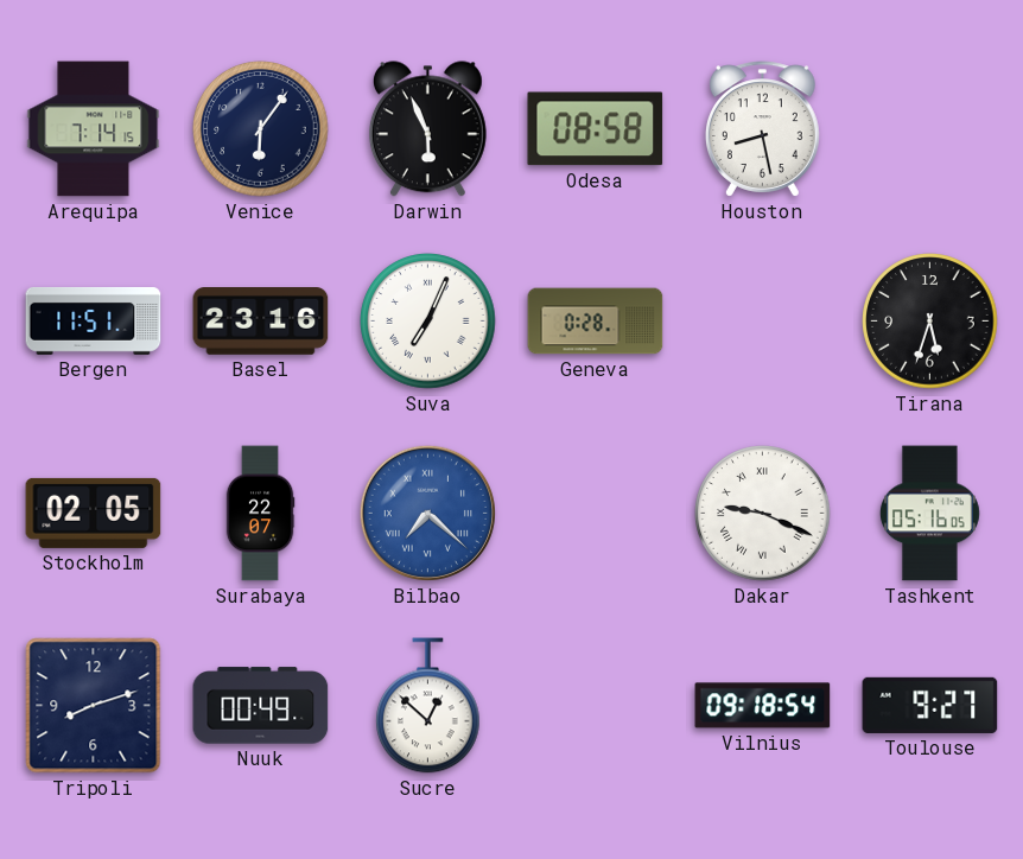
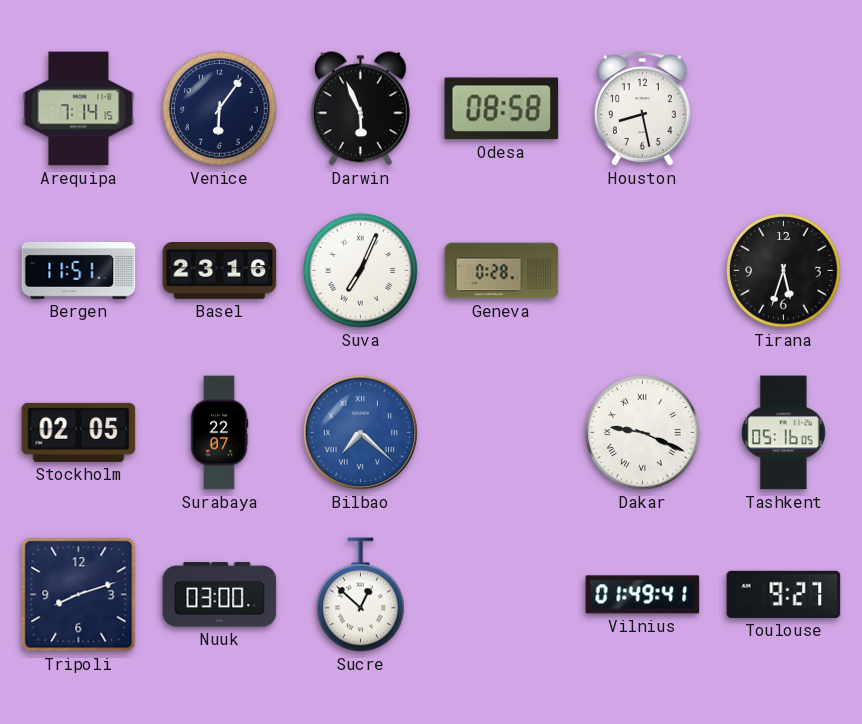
Nuuk: 00:49 -> 03:00
Vilnius: 09:18 -> 01:49
